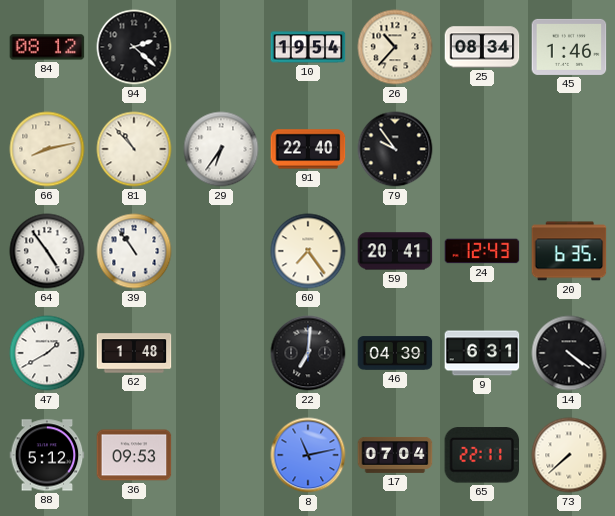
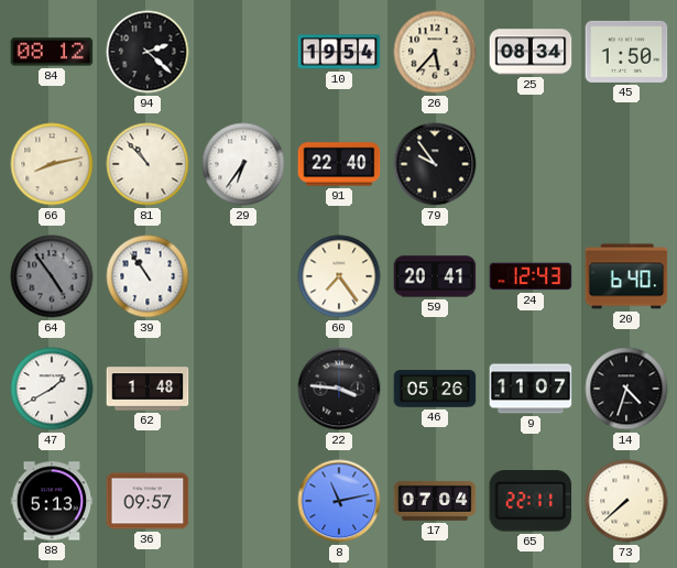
26: 10:37 -> 5:37
45: 1:46 -> 1:50
64 dial: white -> grey
20: 6:35 -> 6:40
22: 7:01 -> 3:46
46: 04:39 -> 05:26
9: 6:31 -> 11:07
14: 4:21 -> 4:33
88: 5:12 -> 5:13
36: 09:53 -> 09:57
